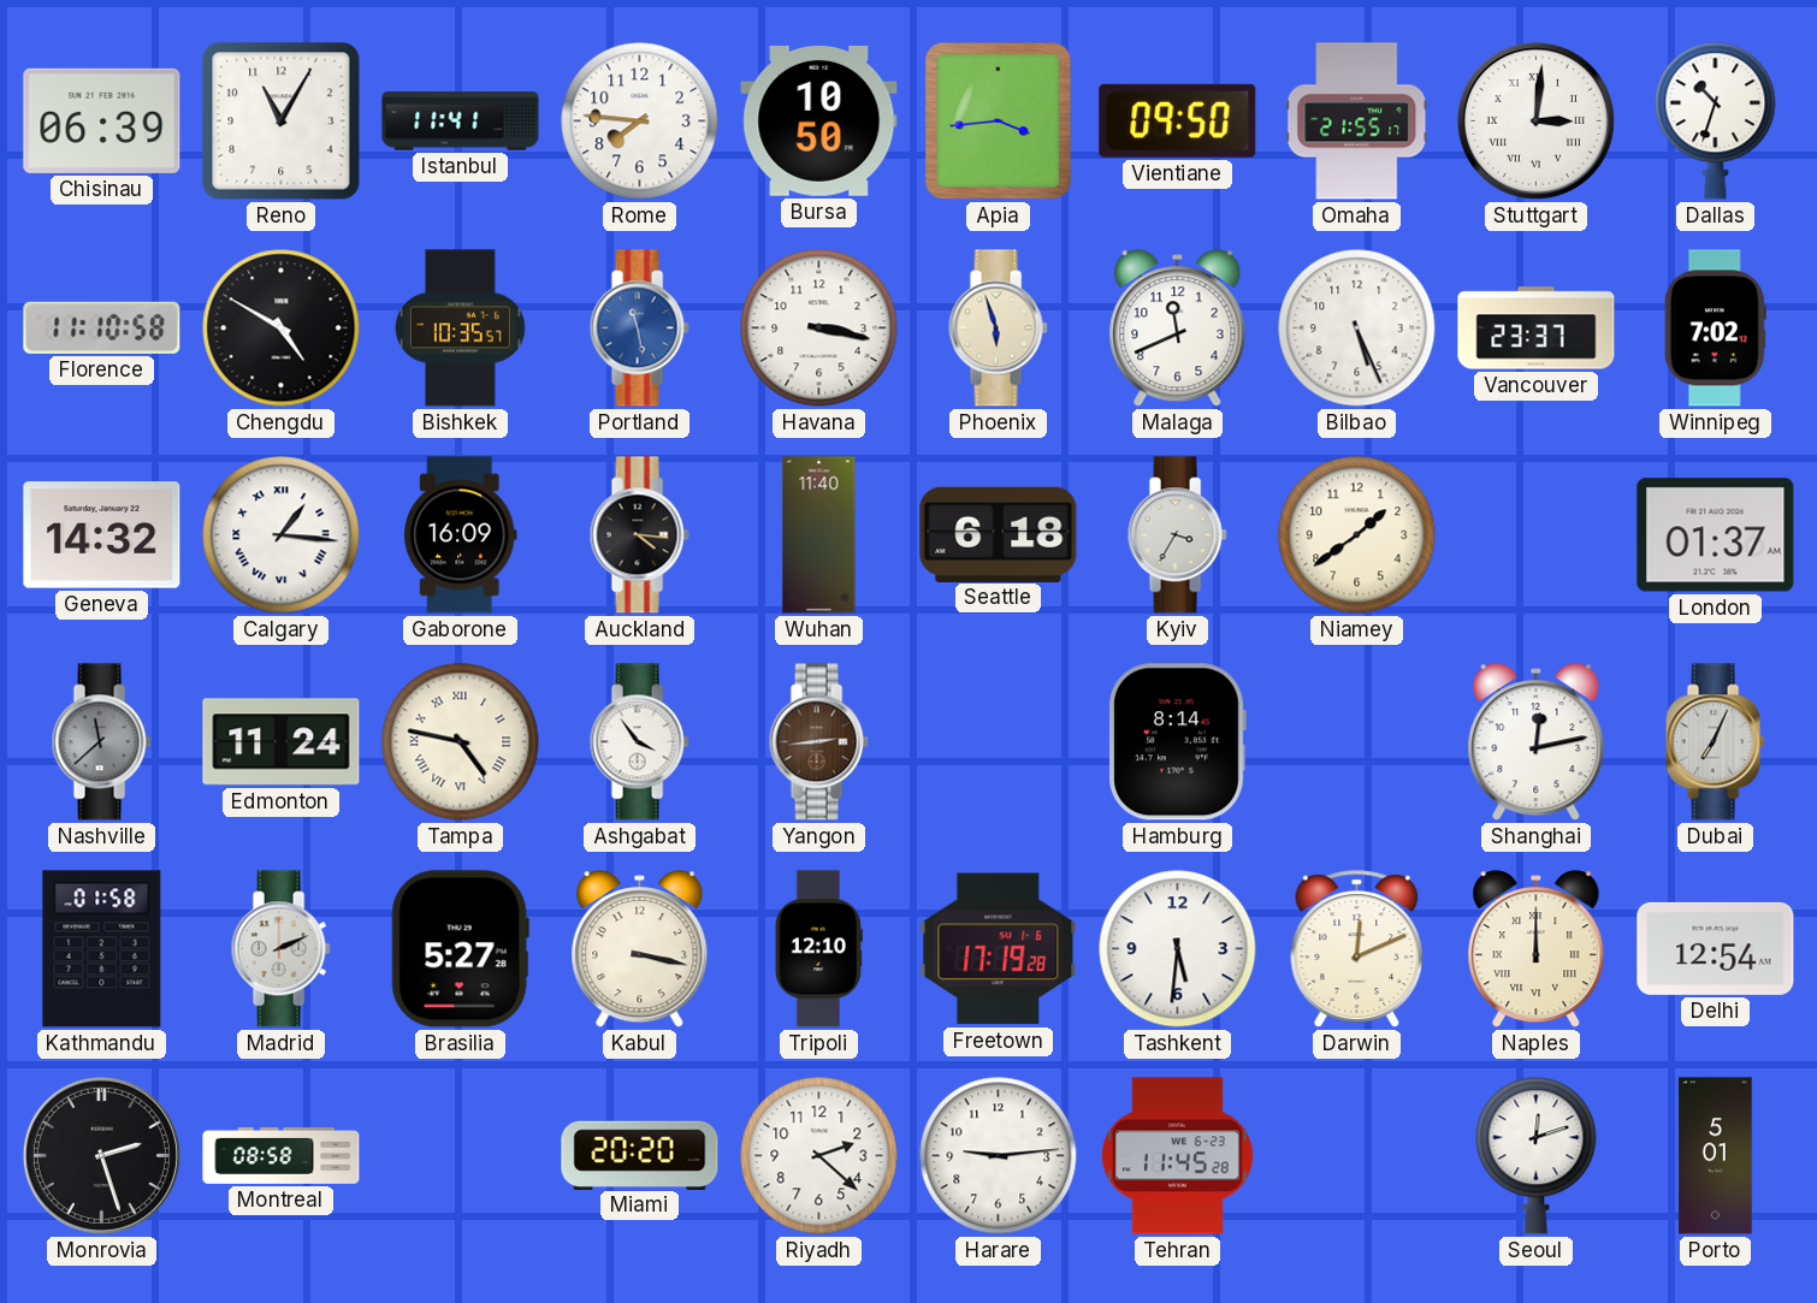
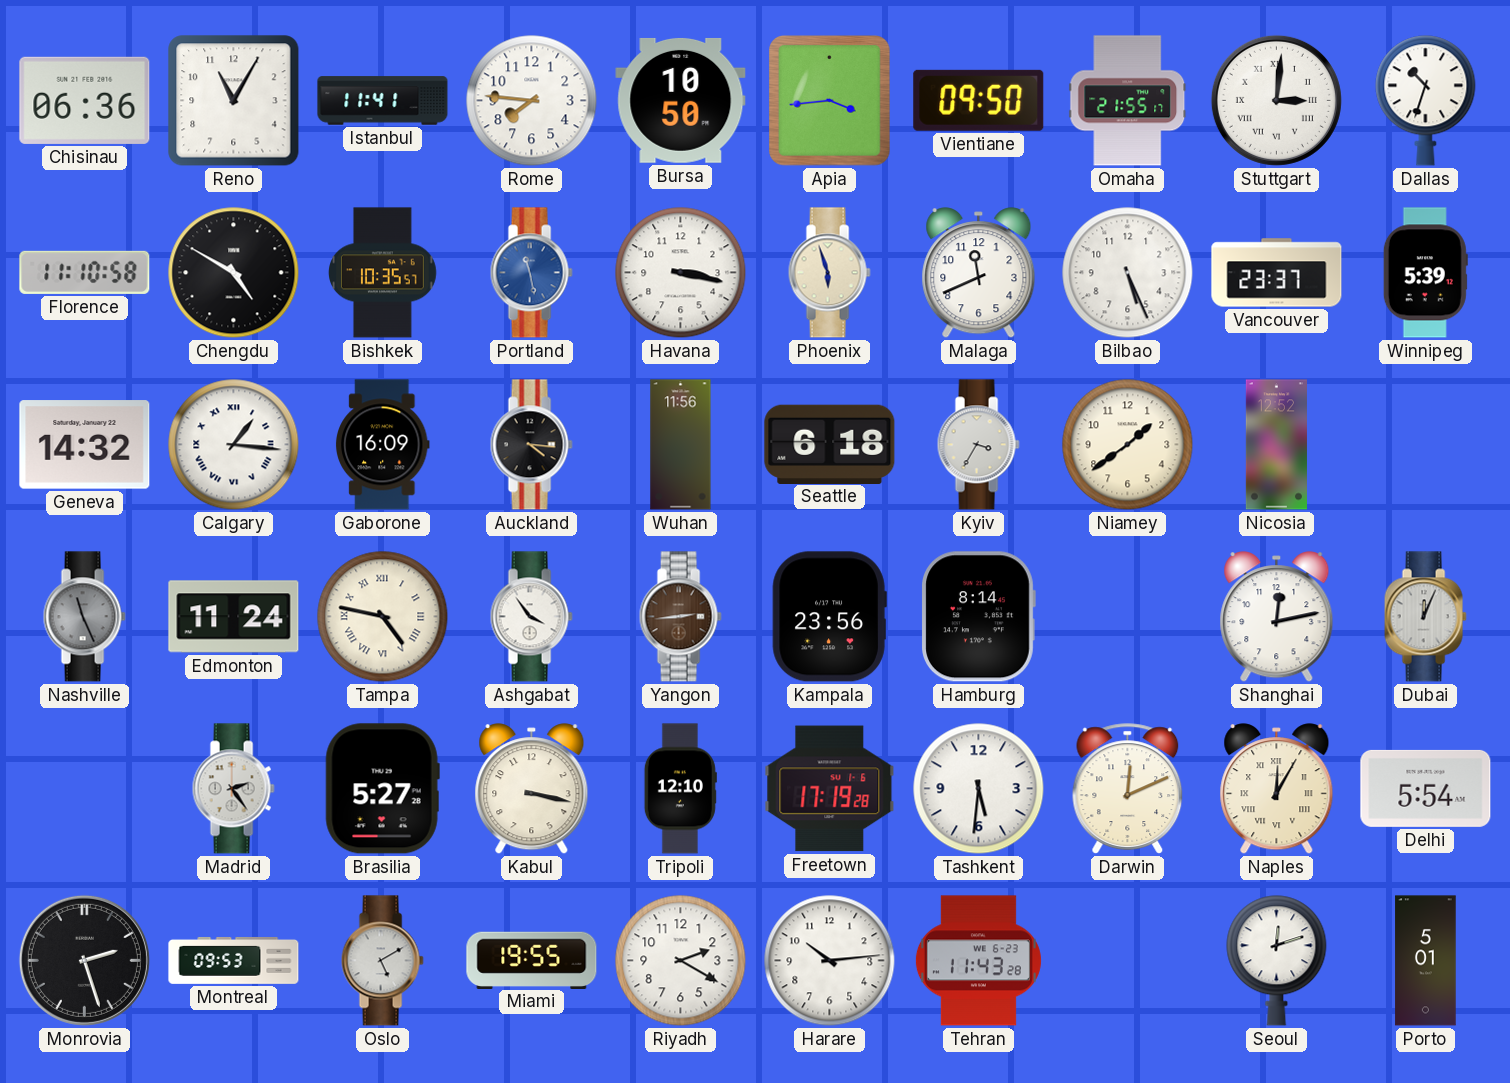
Chisinau: 06:39 -> 06:36
Winnipeg: 7:02 -> 5:39
Wuhan: 11:40 -> 11:56
Nicosia: none -> 12:52
London: 01:37 -> none
Nashville: 11:38 -> 11:26
Kampala: none -> 23:56
Dubai: 7:04 -> 12:04
Kathmandu: 01:58 -> none
Madrid: 2:11 -> 2:24
Naples: 12:00 -> 12:05
Delhi: 12:54 -> 5:54
Montreal: 08:58 -> 09:53
Oslo: none -> 5:10
Miami: 20:20 -> 19:55
Riyadh: 2:22 -> 2:20
Harare: 9:14 -> 10:14
Tehran: 11:45 -> 11:43
